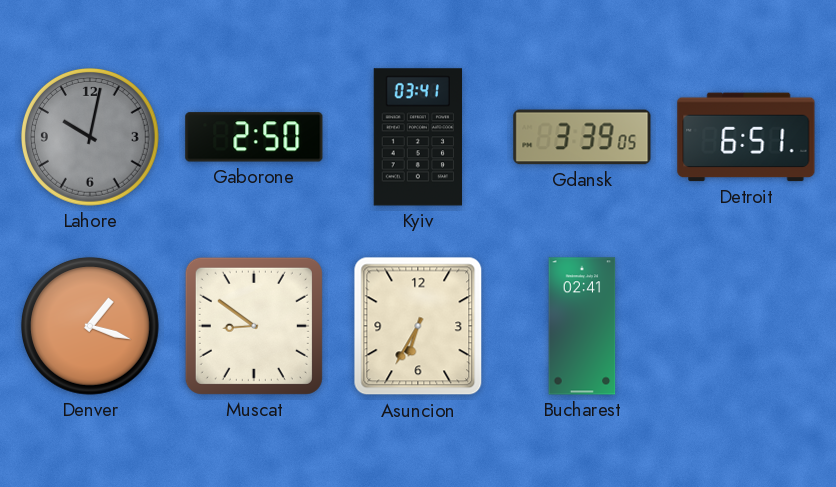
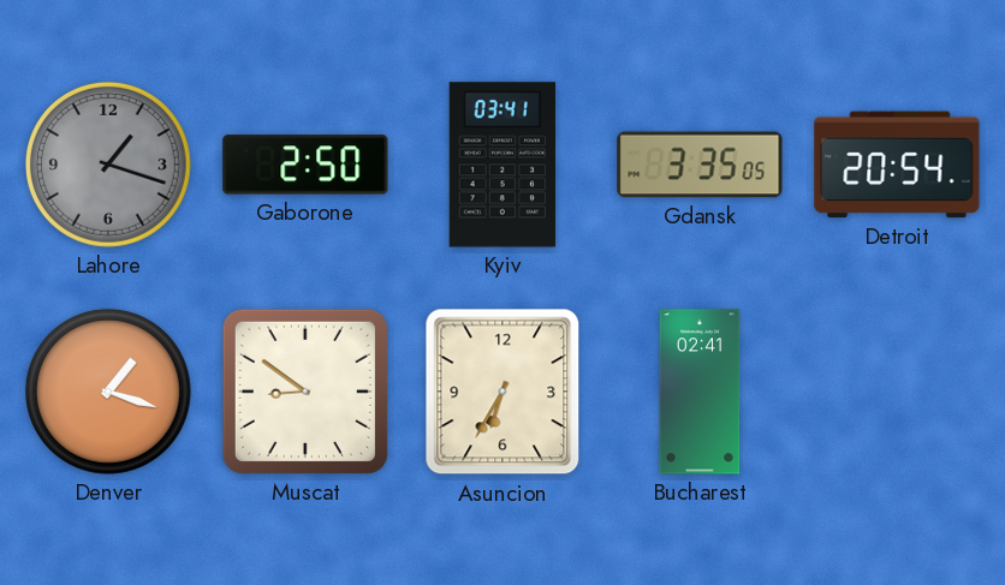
Lahore: 10:02 -> 1:18
Gdansk: 3:39 -> 3:35
Detroit: 6:51 -> 20:54
